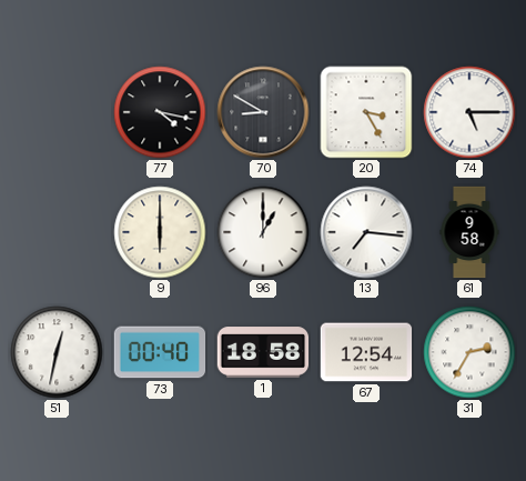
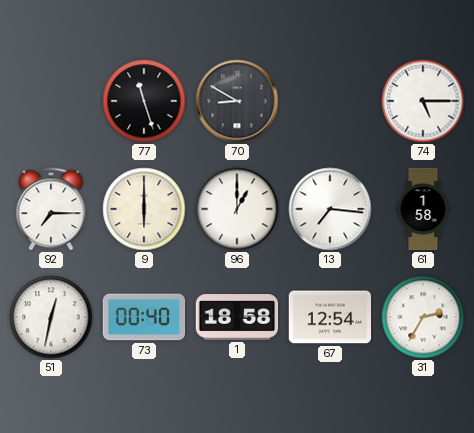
77: 4:17 -> 11:27
20: 3:25 -> none
92: none -> 7:15
61: 9:58 -> 1:58
